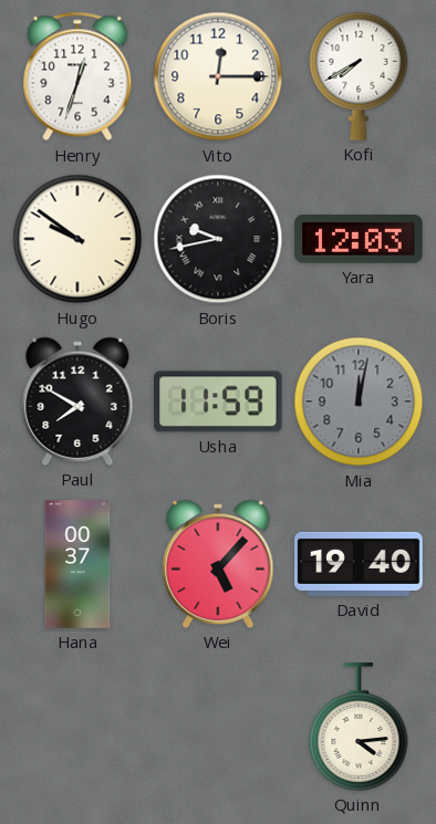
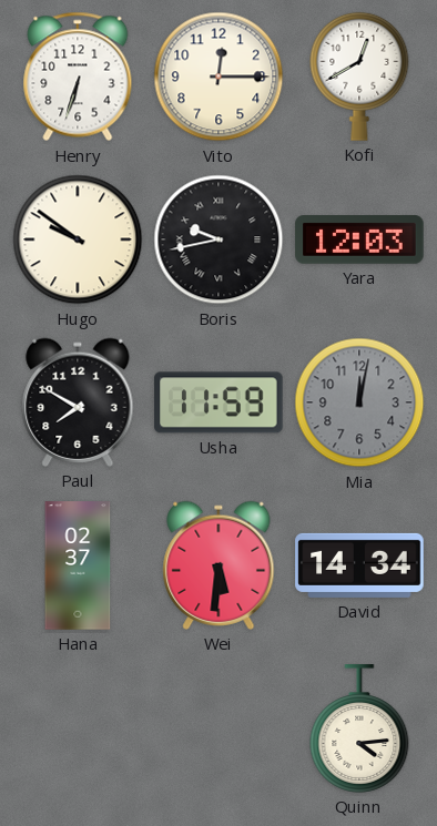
Henry: 12:33 -> 6:33
Kofi: 7:40 -> 12:40
Hana: 00:37 -> 02:37
Wei: 5:07 -> 5:31
David: 19:40 -> 14:34
